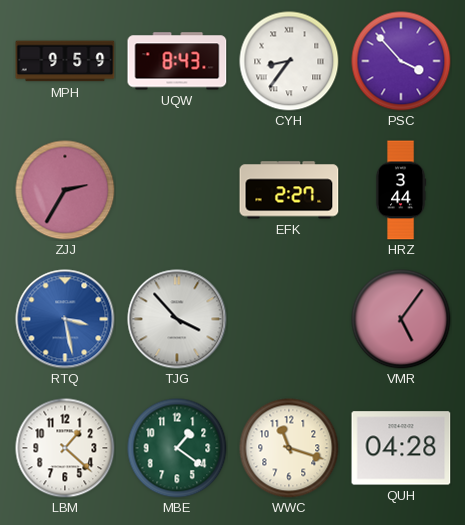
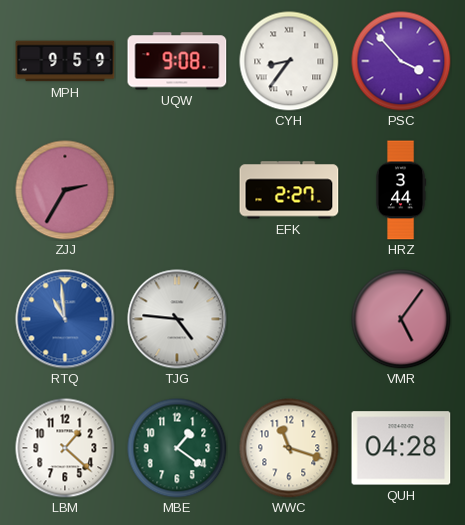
UQW: 8:43 -> 9:08
RTQ: 3:28 -> 10:59
TJG: 3:53 -> 4:46
